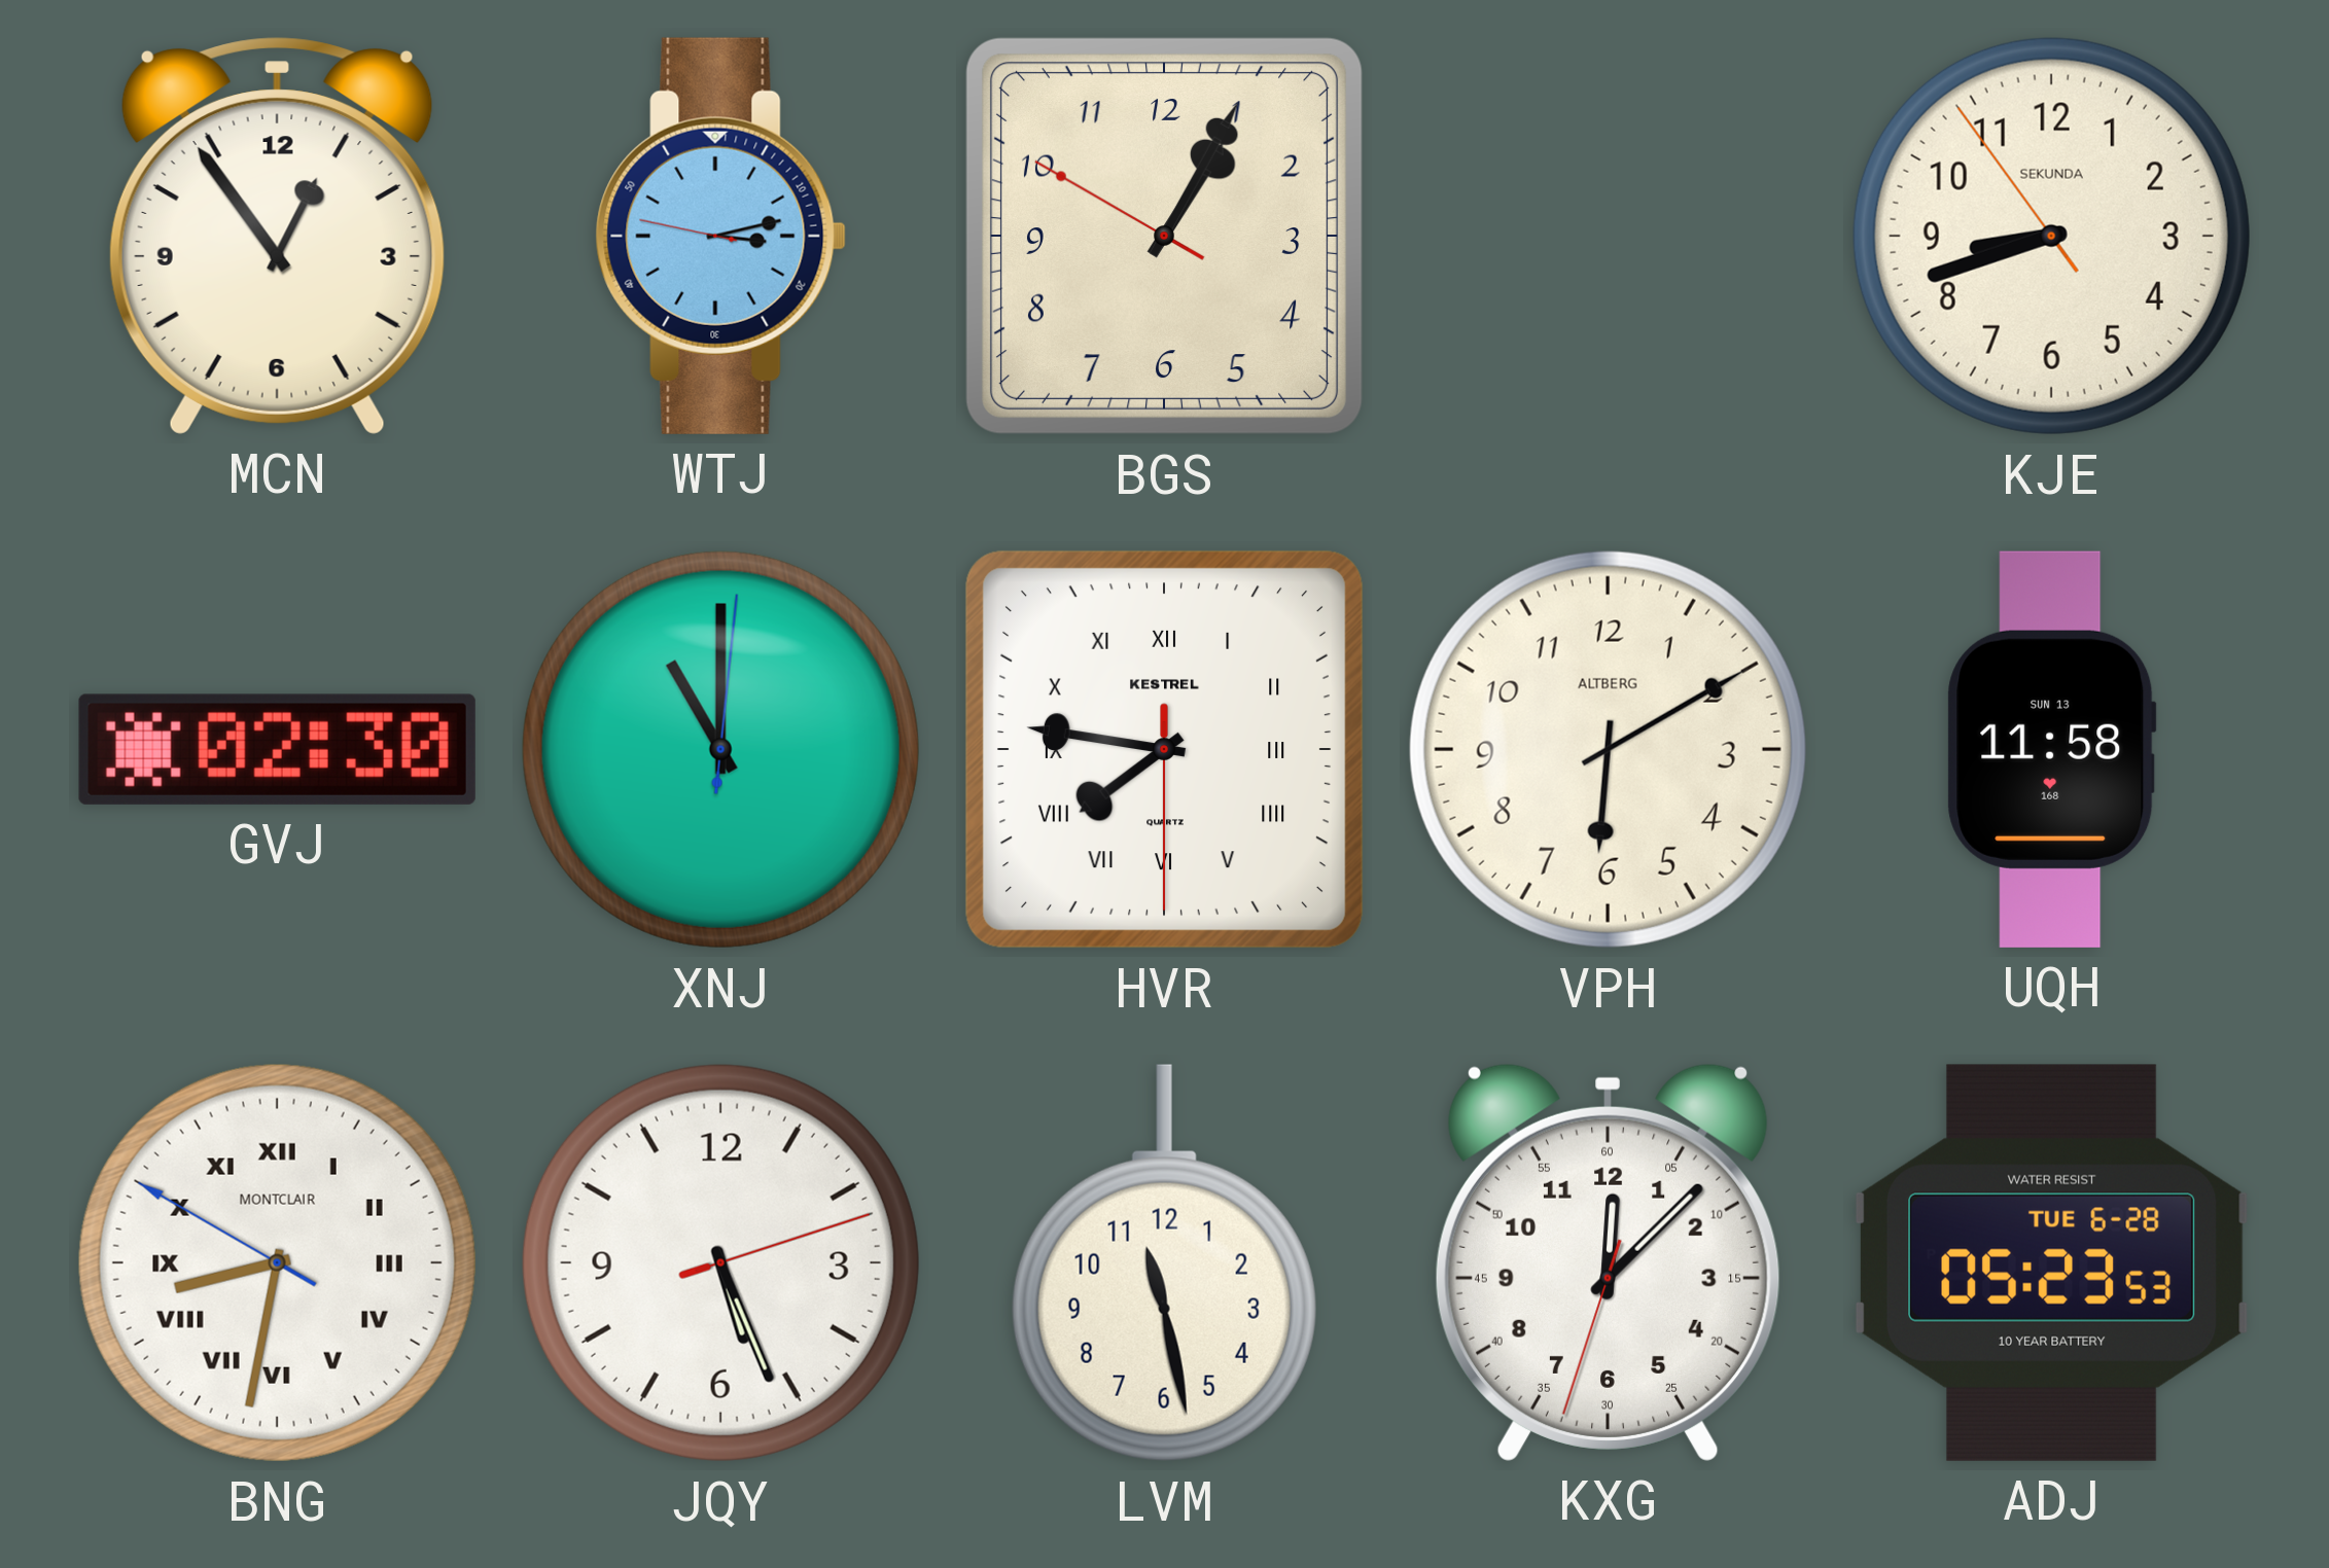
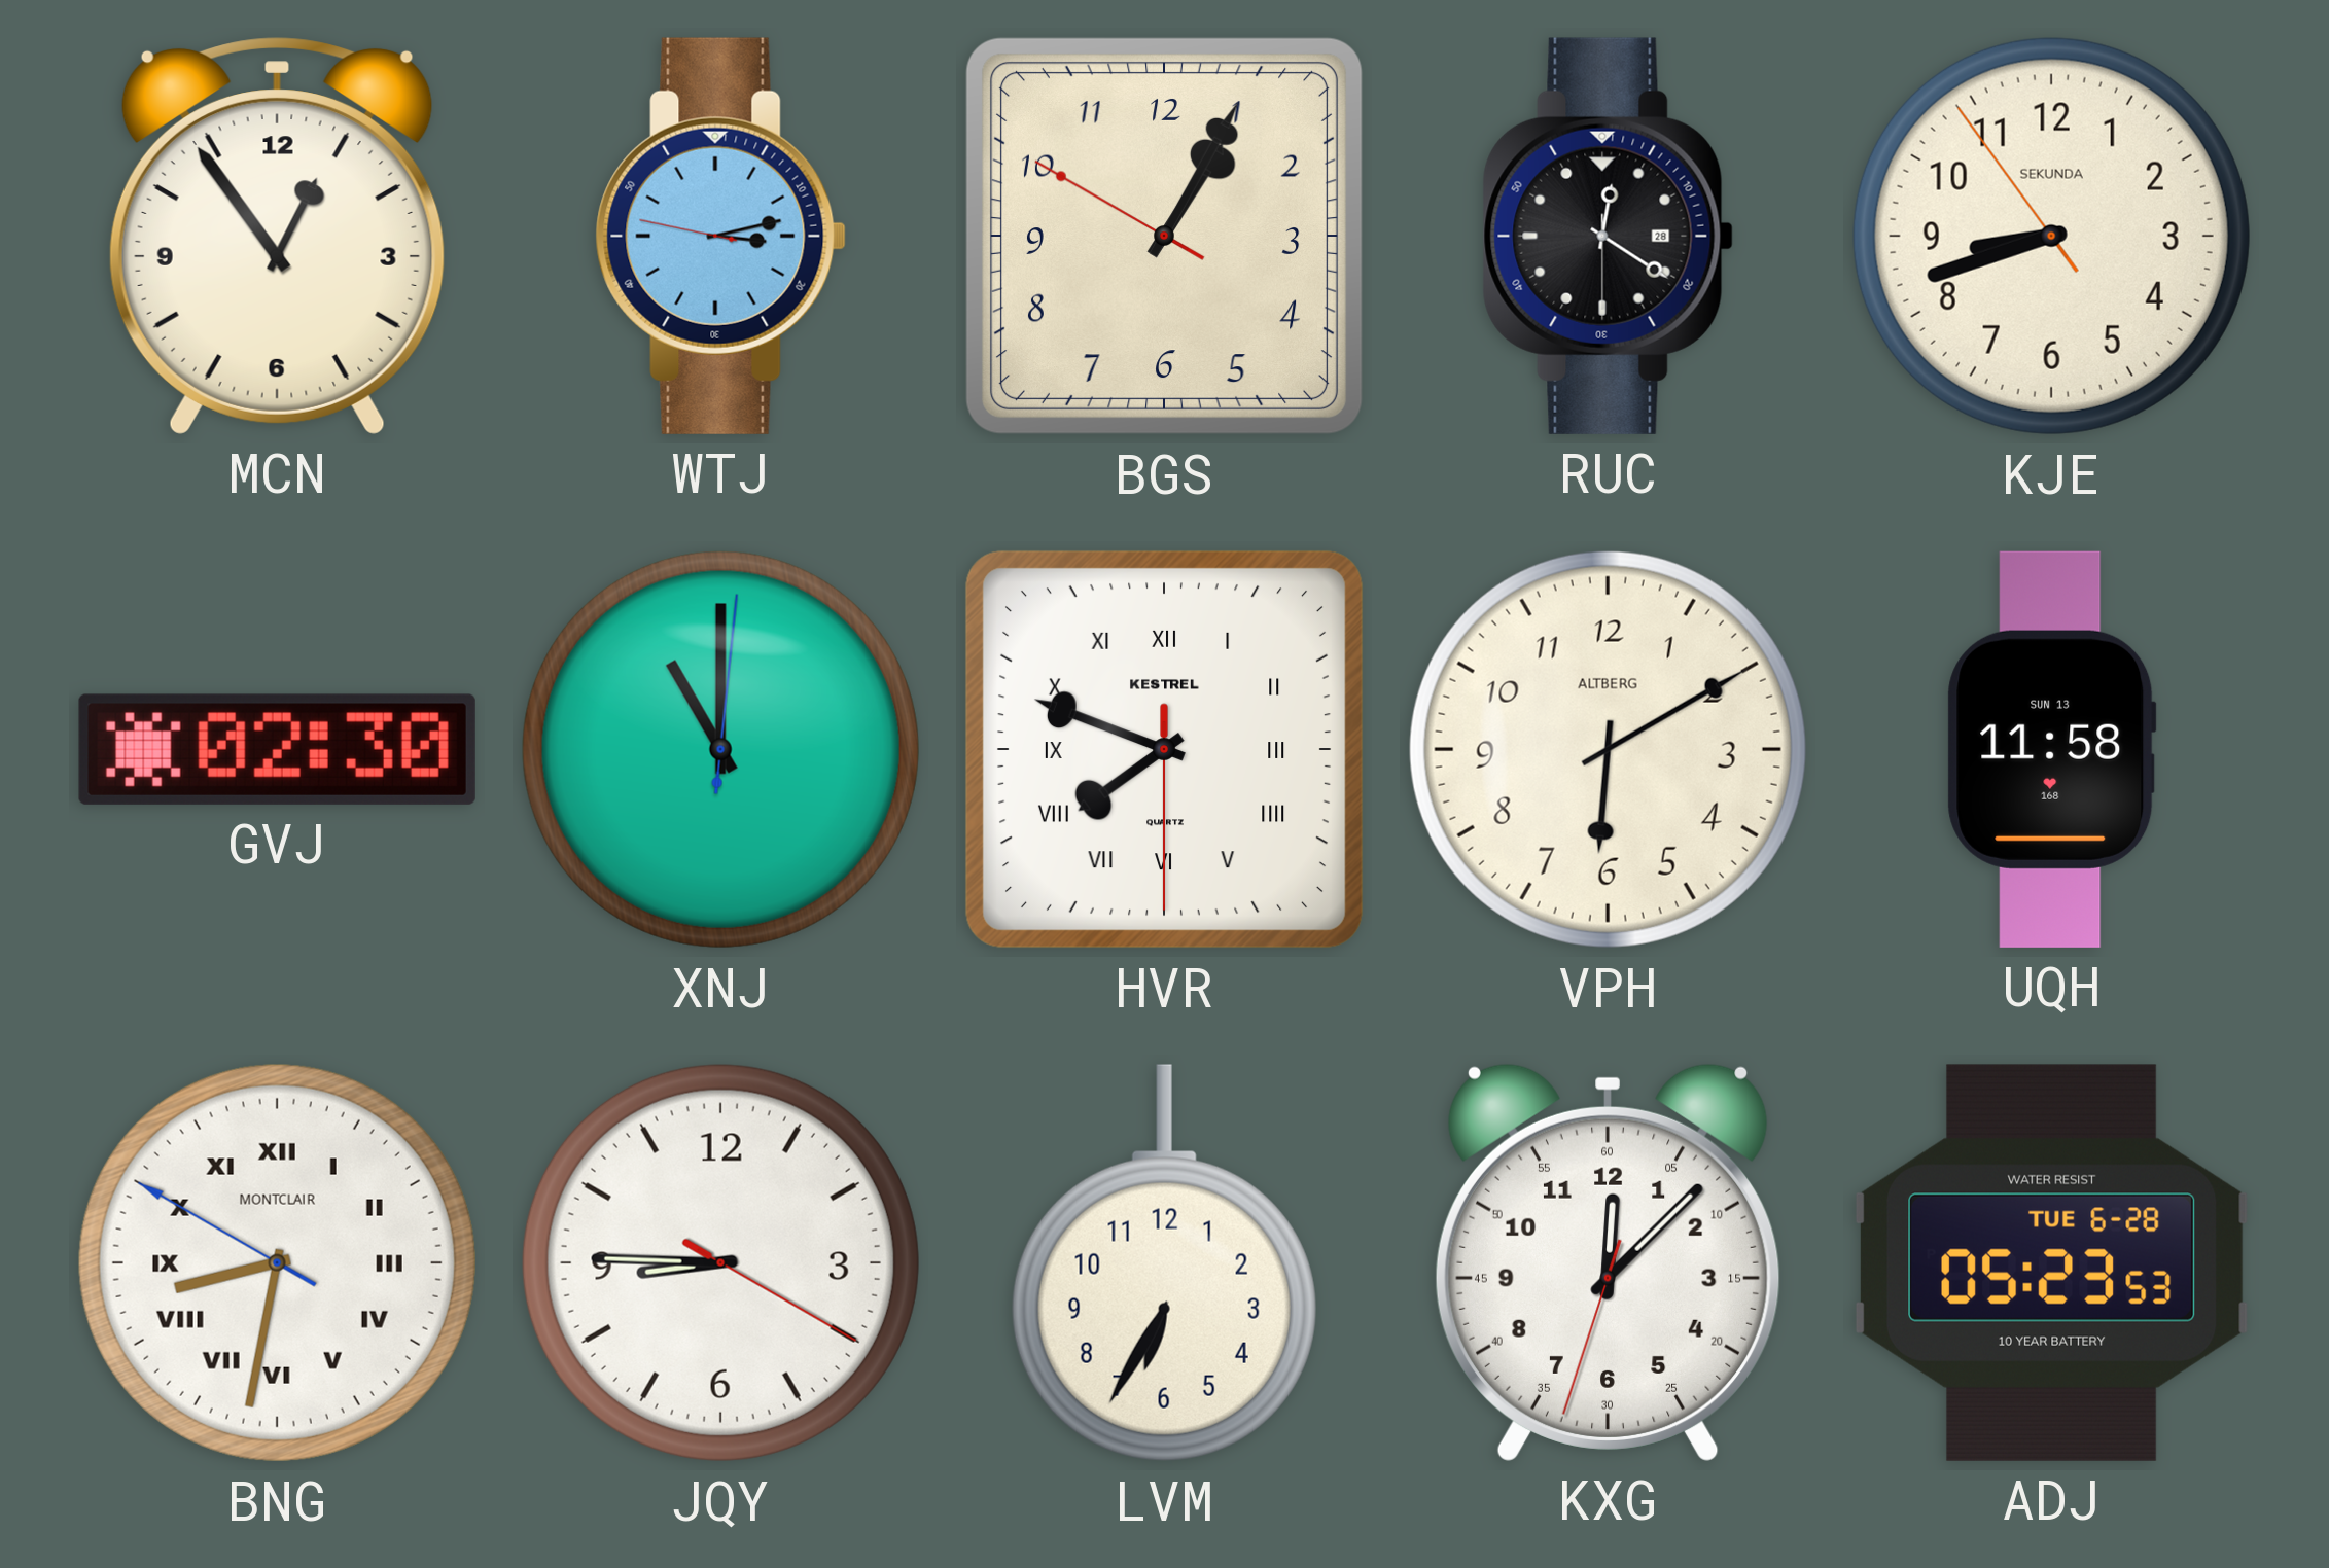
RUC: none -> 12:20
HVR: 7:46 -> 7:48
JQY: 5:26 -> 8:45
LVM: 11:28 -> 6:35
